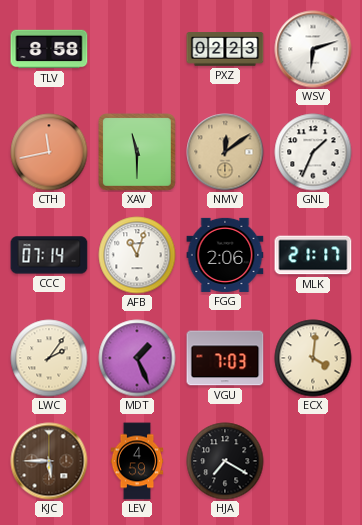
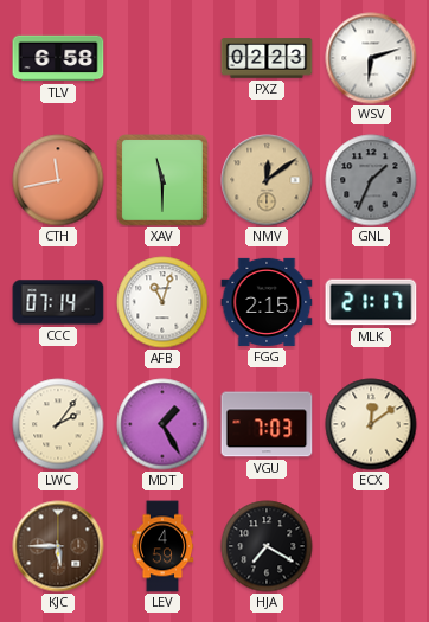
TLV: 8:58 -> 6:58
GNL dial: white -> grey
FGG: 2:06 -> 2:15
MDT: 1:26 -> 1:25
ECX: 4:01 -> 12:09
